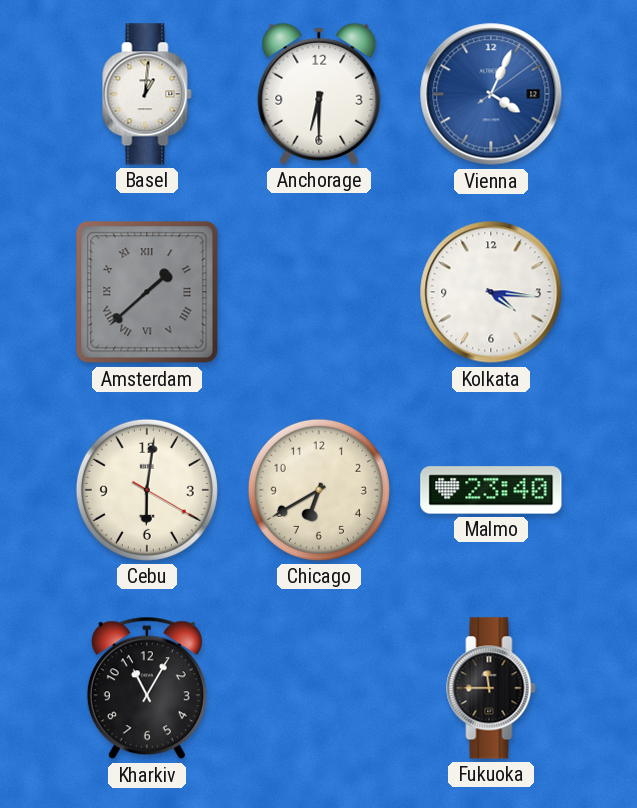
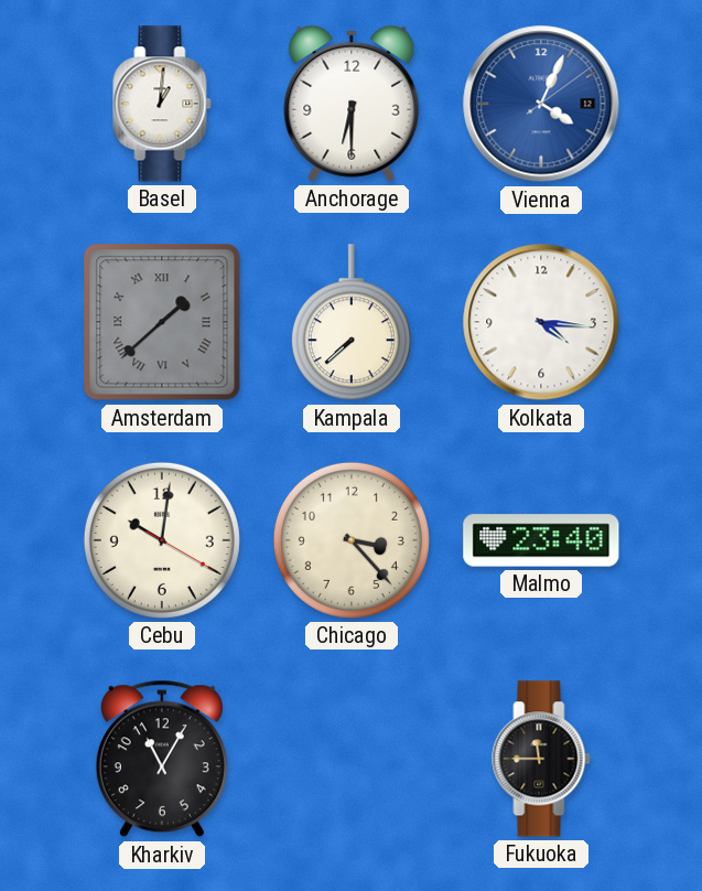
Kampala: none -> 7:38
Cebu: 6:01 -> 10:01
Chicago: 6:40 -> 3:23
